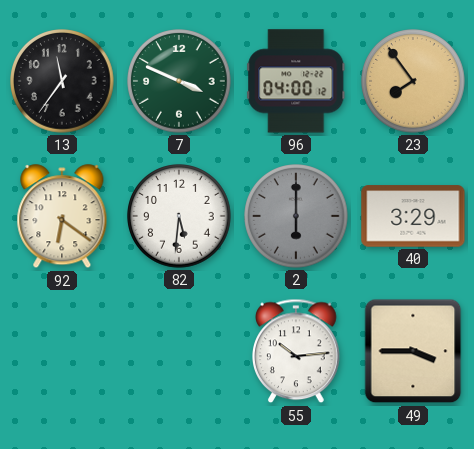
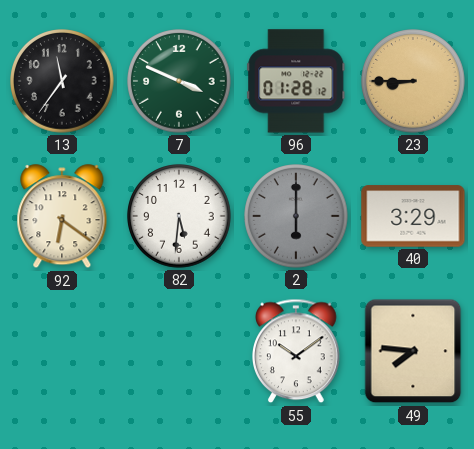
96: 04:00 -> 01:28
23: 7:54 -> 8:45
55: 10:14 -> 10:09
49: 3:45 -> 7:46
